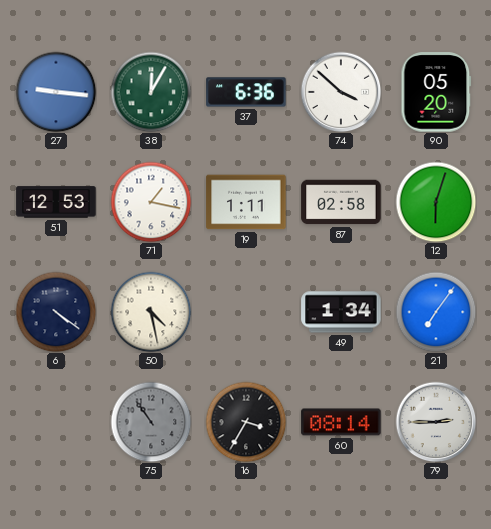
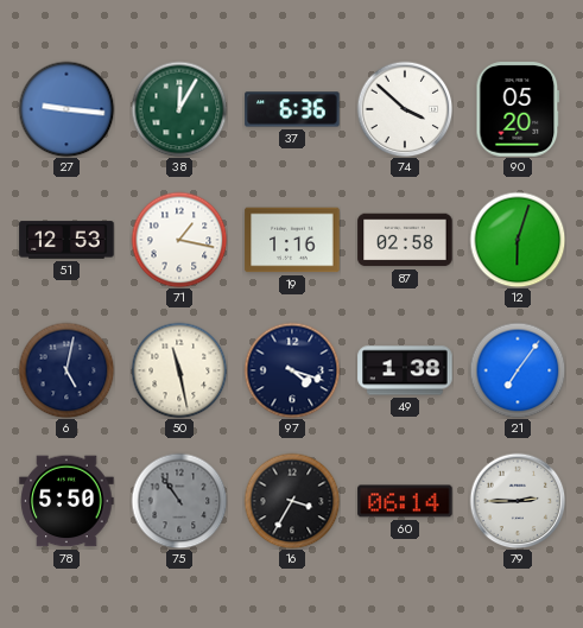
19: 1:11 -> 1:16
6: 4:21 -> 5:02
50: 4:28 -> 11:28
97: none -> 4:18
49: 1:34 -> 1:38
78: none -> 5:50
60: 08:14 -> 06:14
